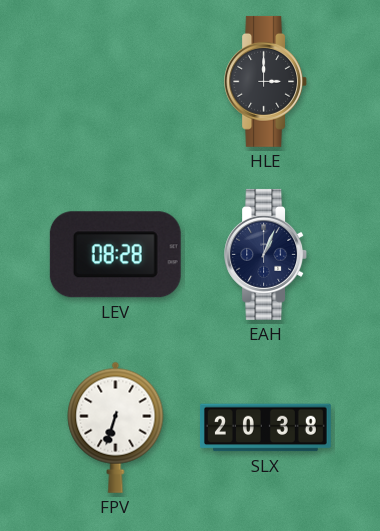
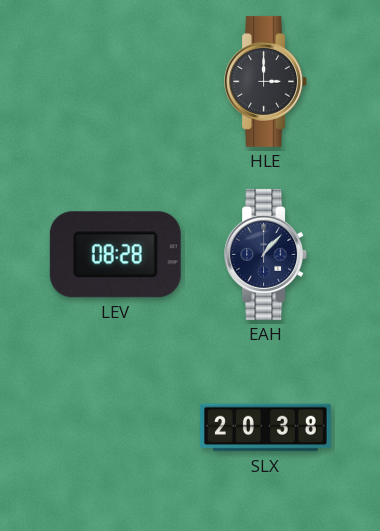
EAH: 1:04 -> 1:07
FPV: 6:33 -> none
